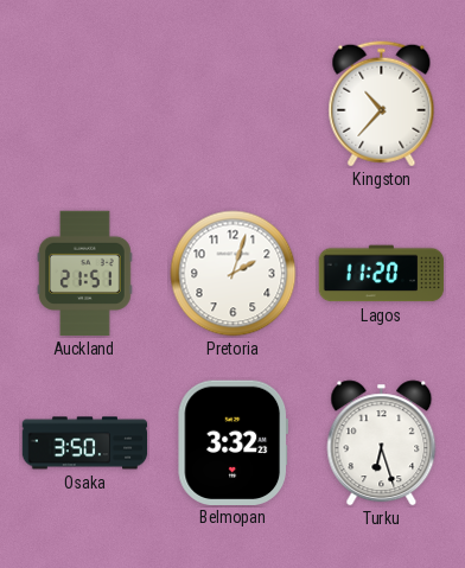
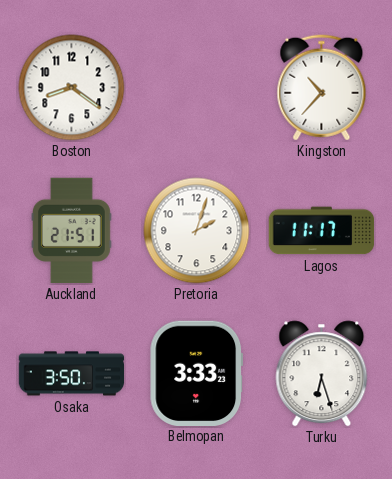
Boston: none -> 8:21
Lagos: 11:20 -> 11:17
Belmopan: 3:32 -> 3:33
